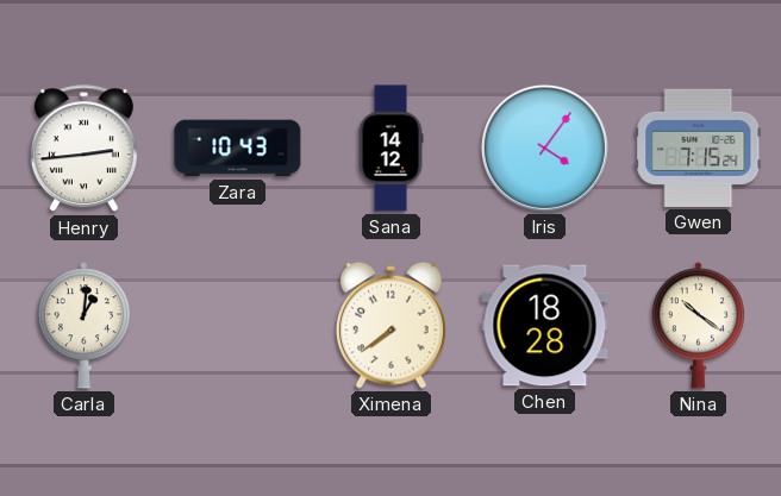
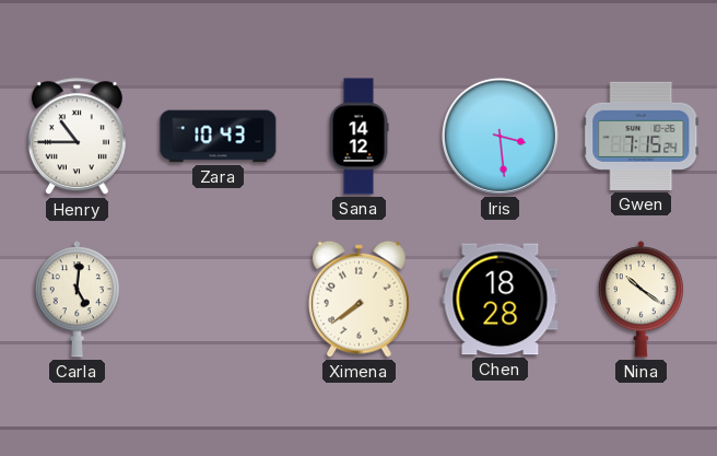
Henry: 2:44 -> 10:45
Iris: 4:06 -> 3:29
Carla: 1:01 -> 5:01
